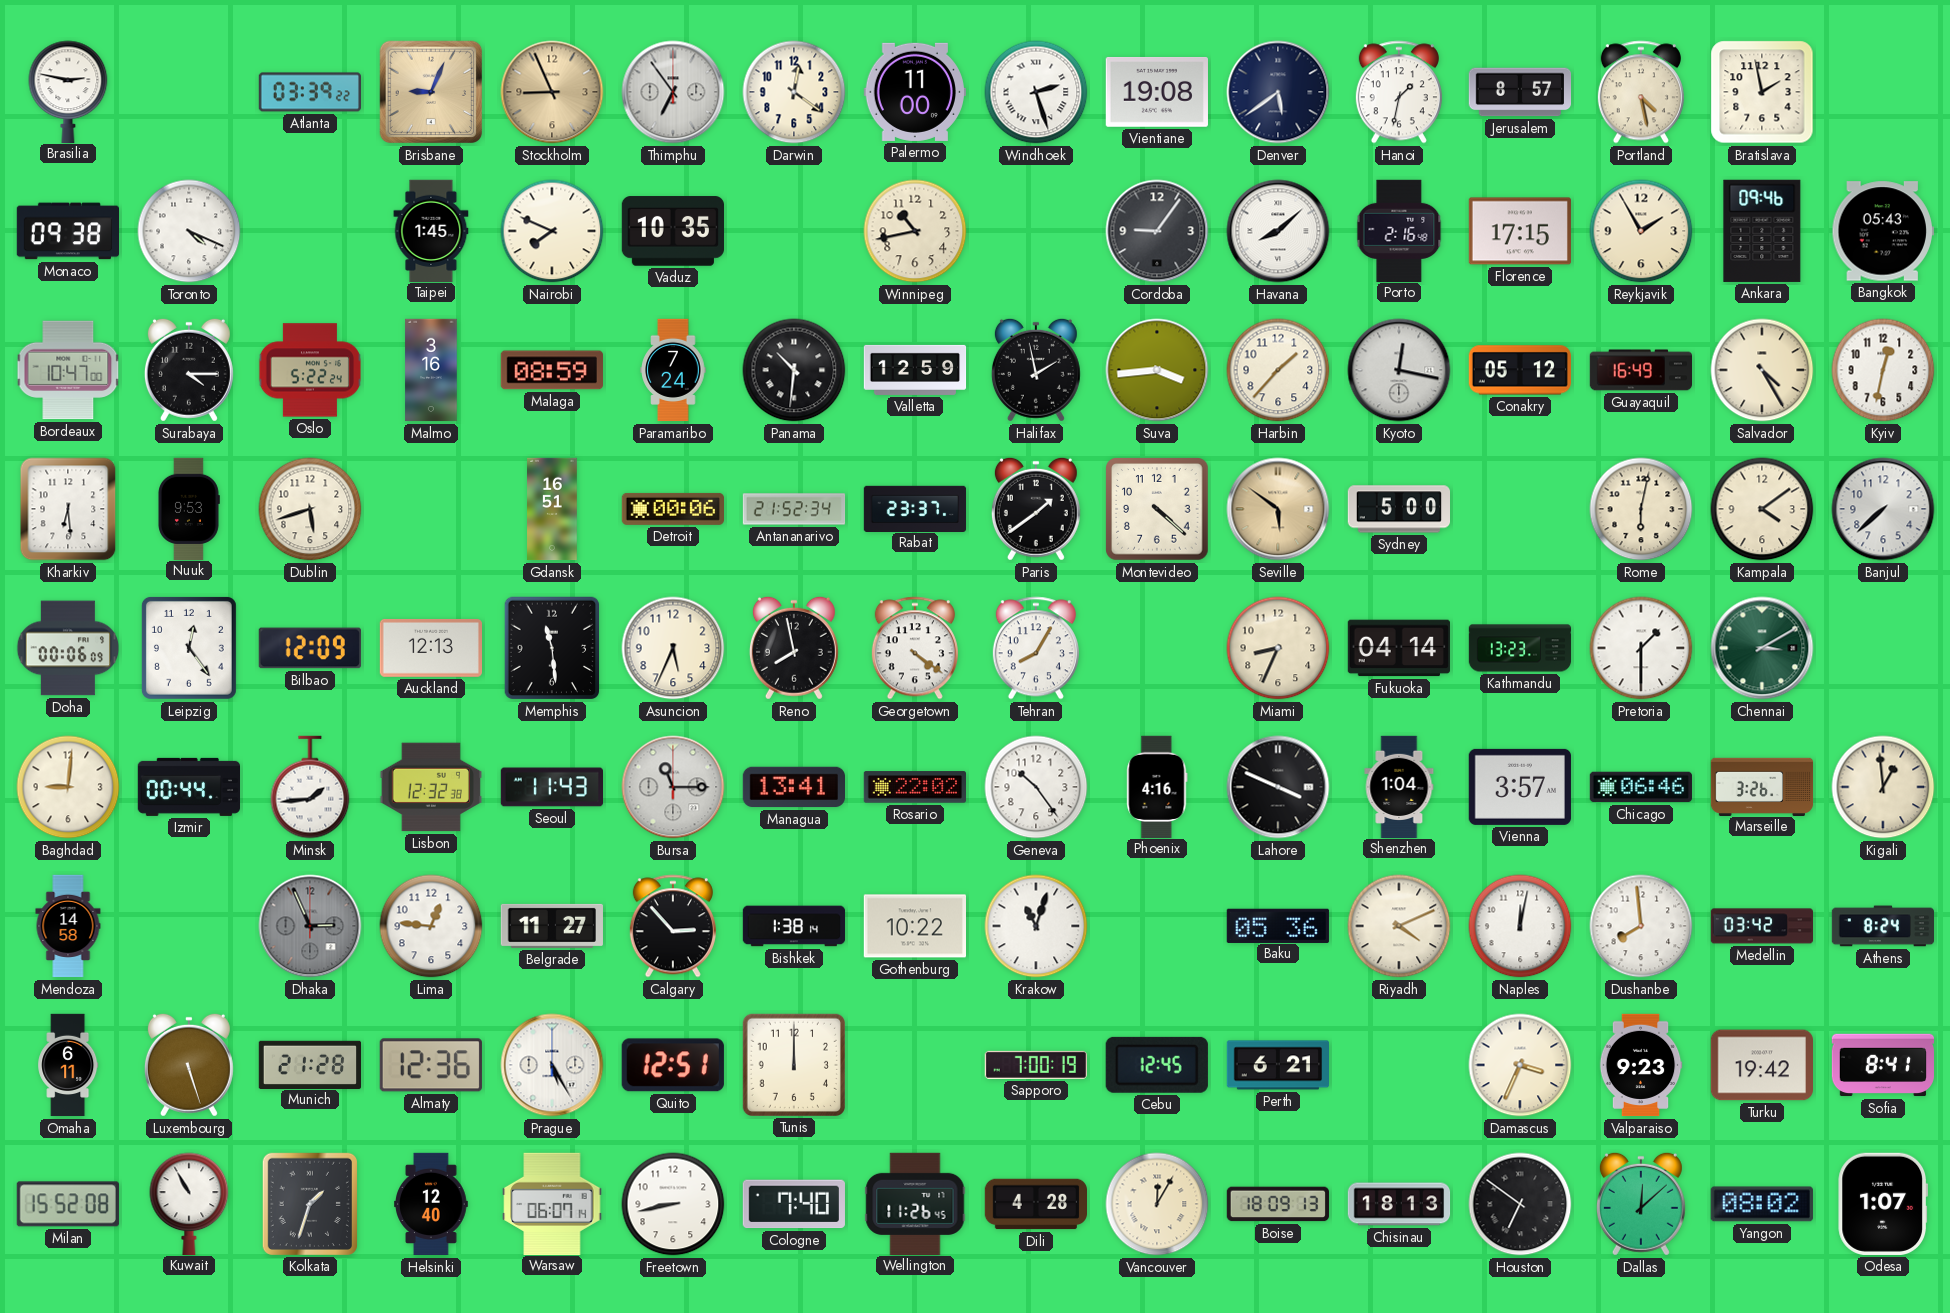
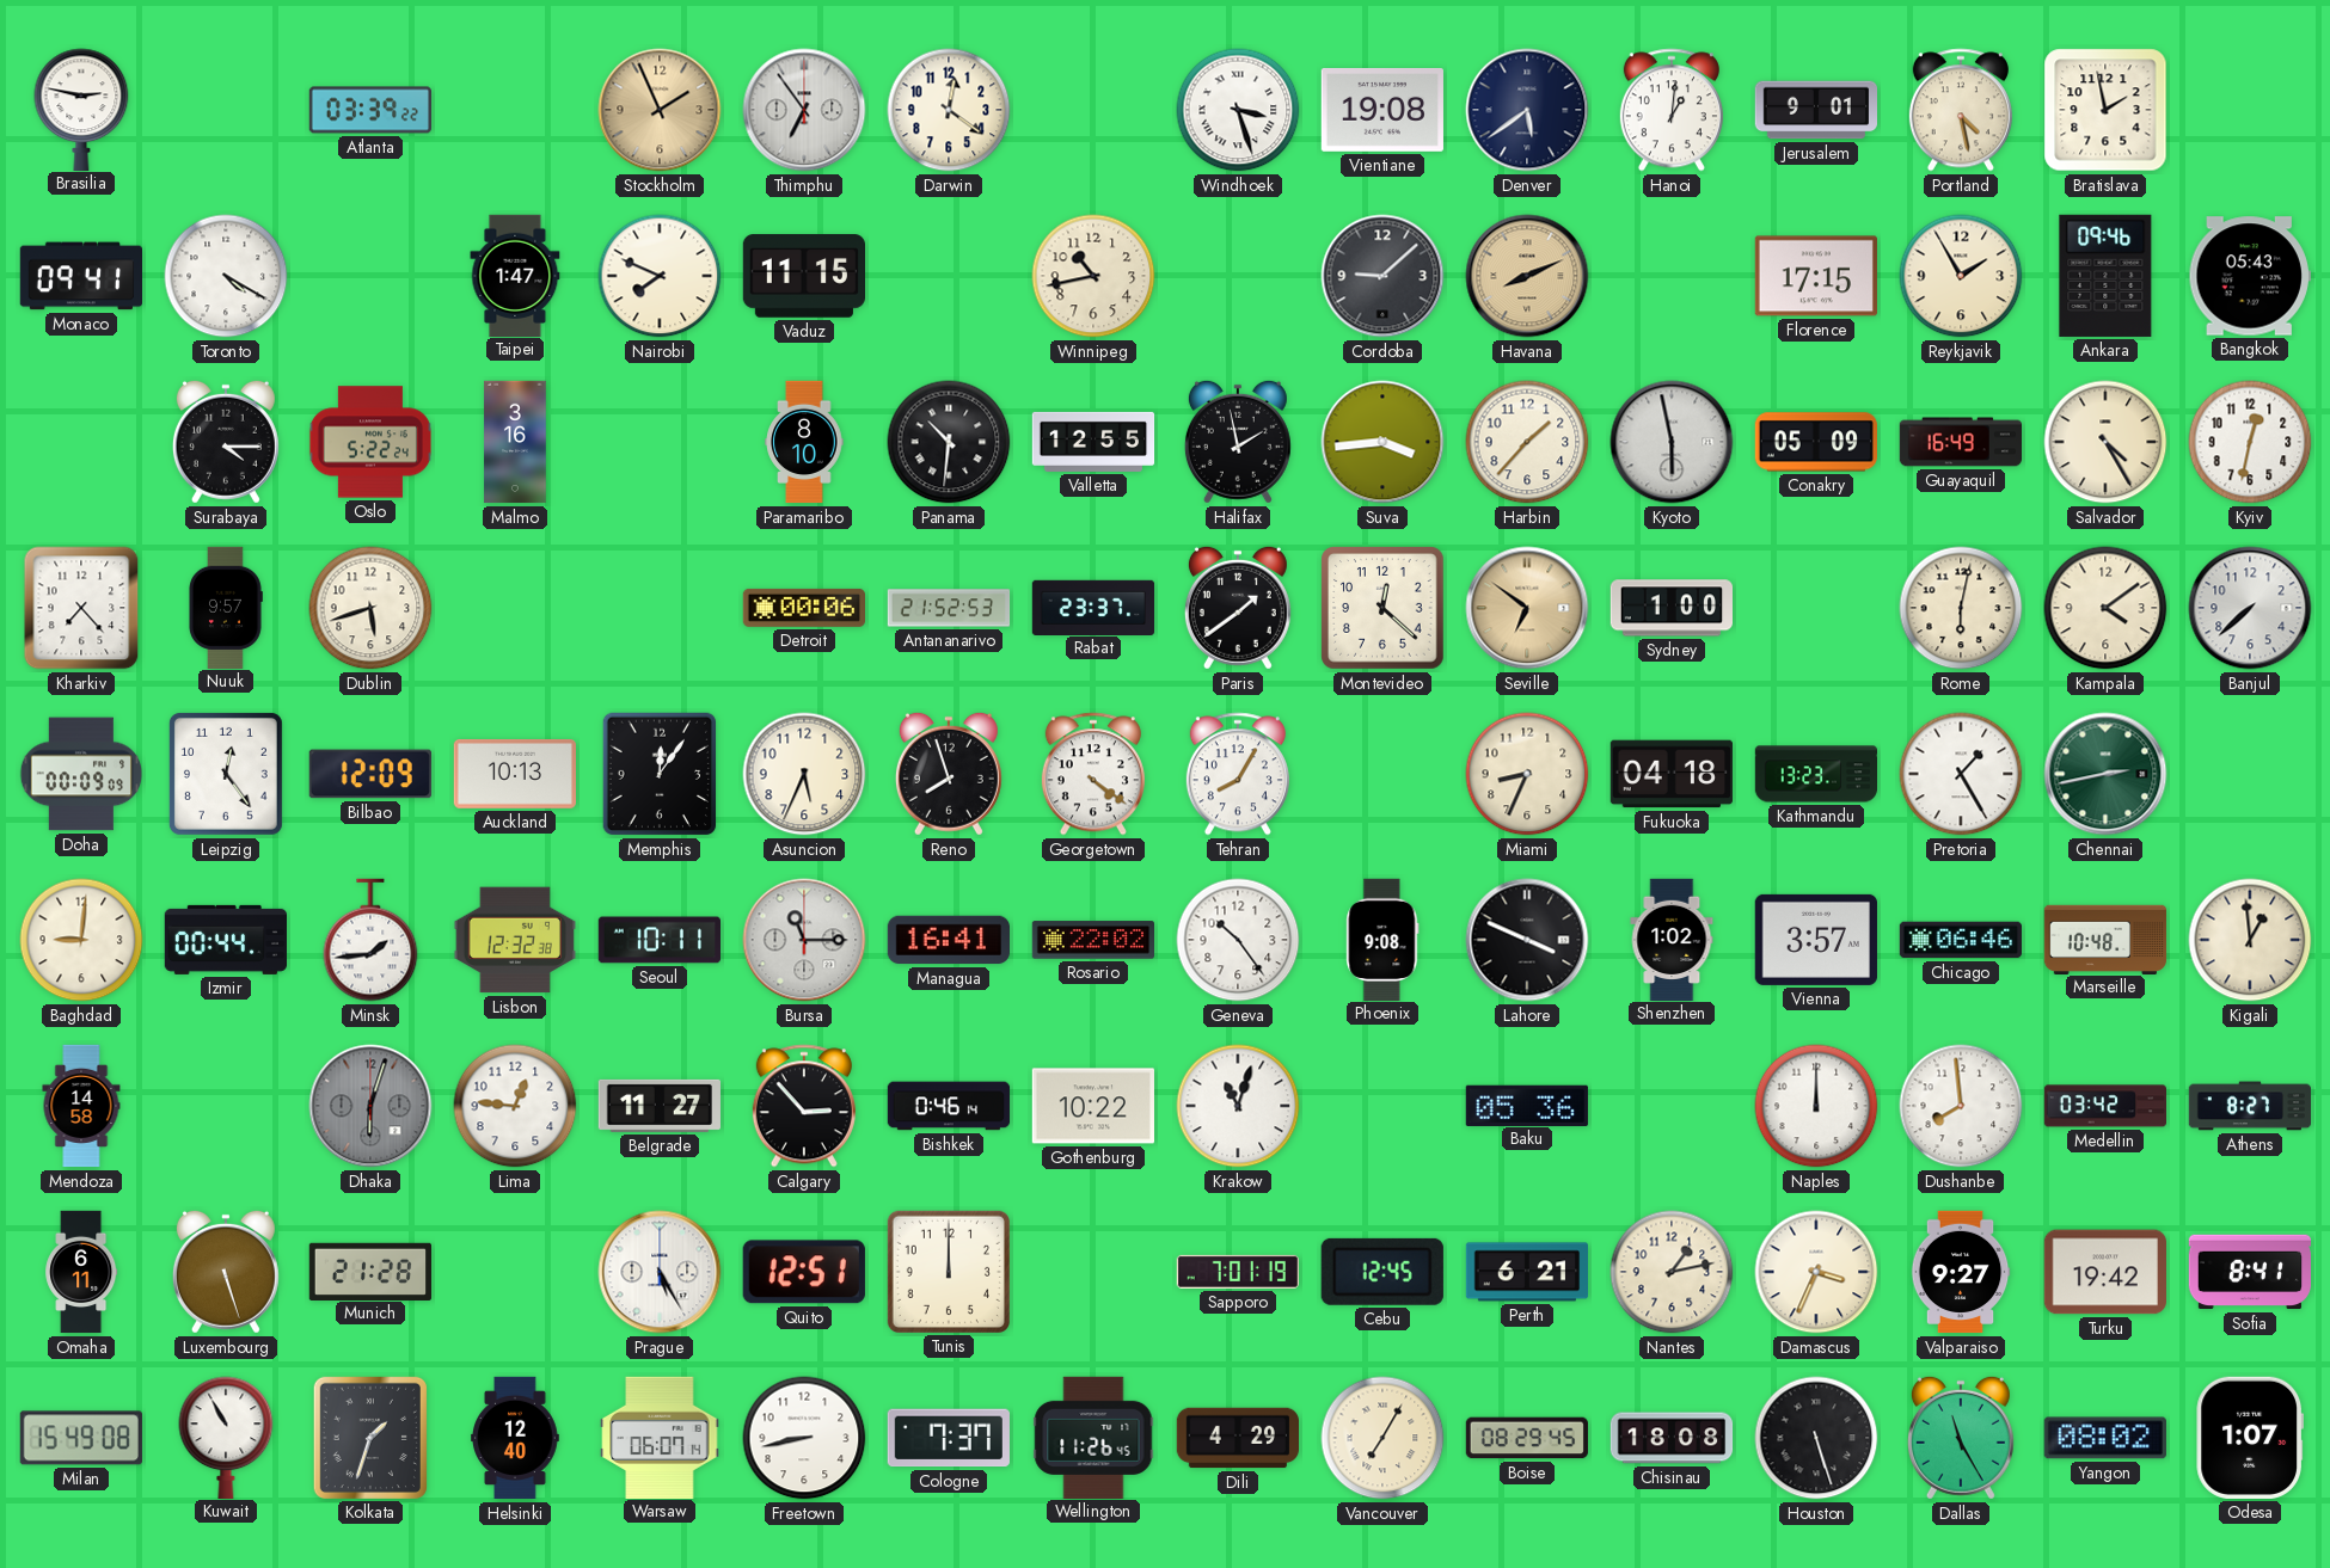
Brisbane: 9:04 -> none
Stockholm: 8:56 -> 1:56
Palermo: 11:00 -> none
Windhoek: 2:27 -> 3:27
Hanoi: 1:32 -> 1:01
Jerusalem: 8:57 -> 9:01
Monaco: 09:38 -> 09:41
Toronto: 4:19 -> 4:20
Taipei: 1:45 -> 1:47
Vaduz: 10:35 -> 11:15
Cordoba: 9:06 -> 9:08
Havana: 8:08 -> 8:11
Havana dial: white -> champagne
Porto: 2:16 -> none
Bordeaux: 10:47 -> none
Malaga: 08:59 -> none
Paramaribo: 7:24 -> 8:10
Valletta: 12:59 -> 12:55
Kyoto: 12:17 -> 5:58
Conakry: 05:12 -> 05:09
Kharkiv: 6:29 -> 7:23
Nuuk: 9:53 -> 9:57
Gdansk: 16:51 -> none
Antananarivo: 21:52:34 -> 21:52:53
Montevideo: 4:22 -> 12:22
Seville: 5:51 -> 6:51
Sydney: 5:00 -> 1:00
Doha: 00:06 -> 00:09
Auckland: 12:13 -> 10:13
Memphis: 11:29 -> 12:06
Reno: 7:58 -> 7:57
Fukuoka: 04:14 -> 04:18
Pretoria: 1:30 -> 1:25
Chennai: 3:10 -> 2:43
Seoul: 11:43 -> 10:11
Managua: 13:41 -> 16:41
Phoenix: 4:16 -> 9:08
Shenzhen: 1:04 -> 1:02
Marseille: 3:26 -> 10:48
Dhaka: 2:56 -> 6:03
Bishkek: 1:38 -> 0:46
Riyadh: 4:11 -> none
Naples: 12:02 -> 12:00
Athens: 8:24 -> 8:27
Almaty: 12:36 -> none
Sapporo: 7:00 -> 7:01
Nantes: none -> 1:13
Valparaiso: 9:23 -> 9:27
Milan: 15:52 -> 15:49
Cologne: 7:40 -> 7:37
Dili: 4:28 -> 4:29
Vancouver: 12:05 -> 7:05
Boise: 18:09 -> 08:29
Chisinau: 18:13 -> 18:08
Houston: 6:51 -> 5:27
Dallas: 12:08 -> 11:25
